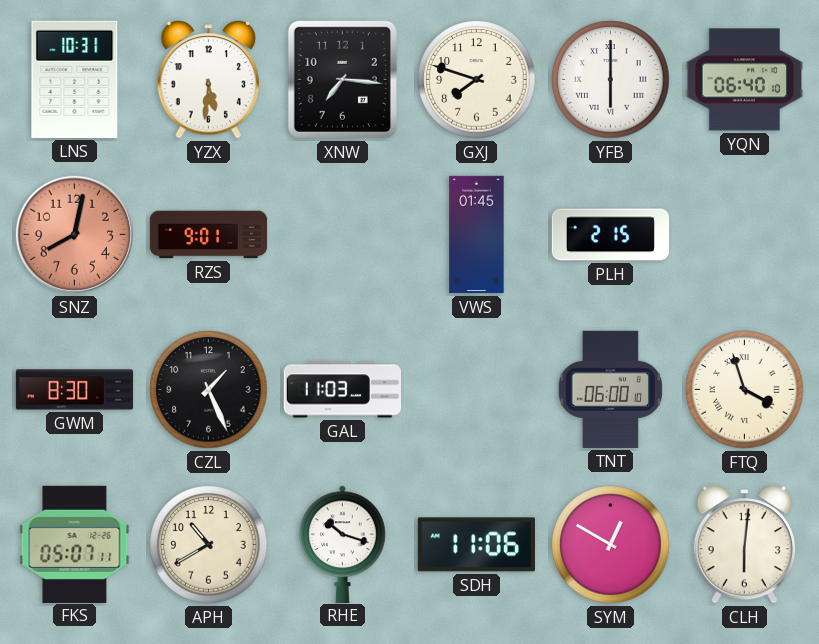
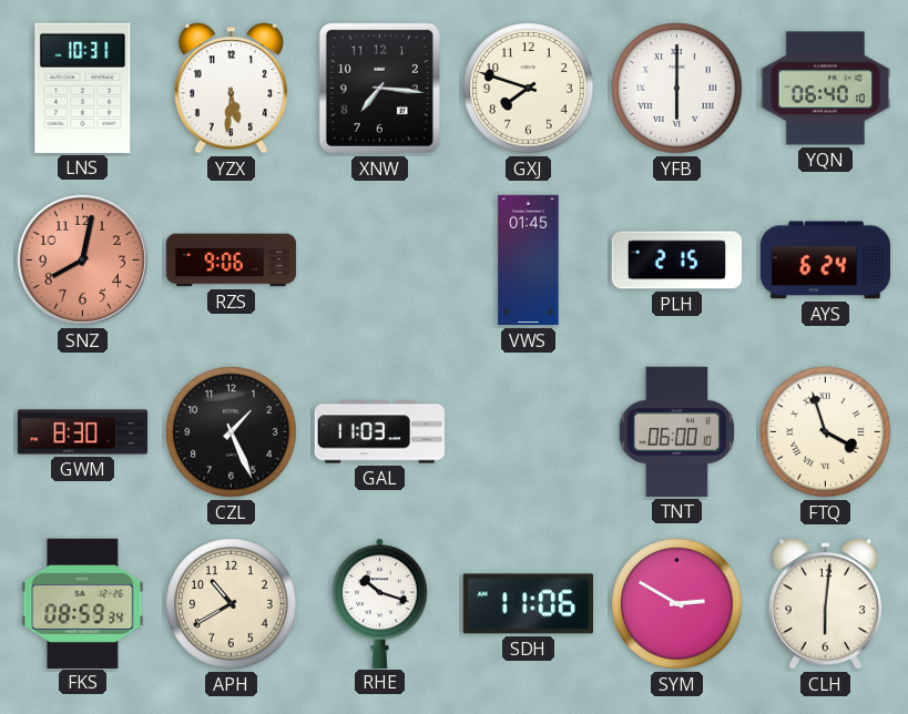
RZS: 9:01 -> 9:06
AYS: none -> 6:24
FKS: 05:07 -> 08:59
SYM: 12:50 -> 2:50
